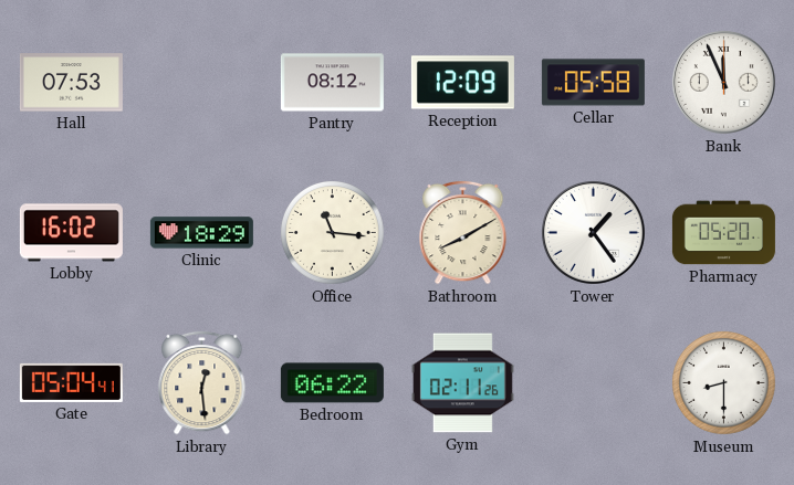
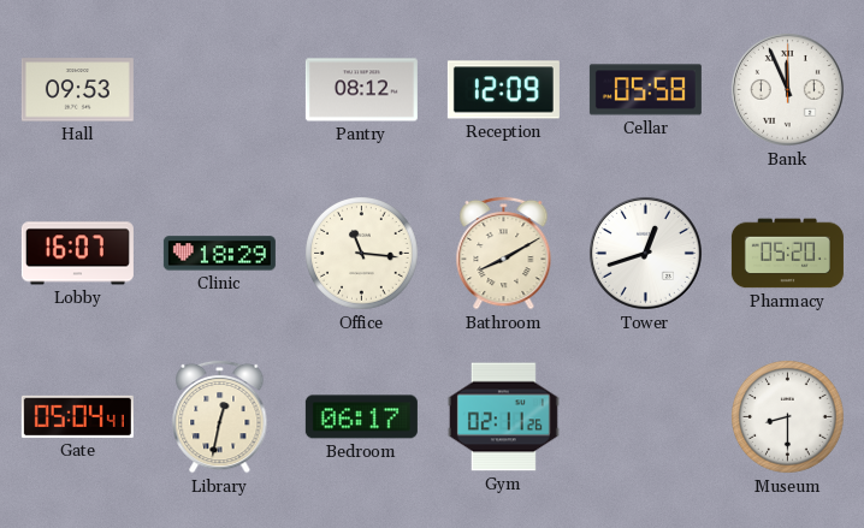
Hall: 07:53 -> 09:53
Lobby: 16:02 -> 16:07
Tower: 1:24 -> 12:42
Library: 12:29 -> 12:32
Bedroom: 06:22 -> 06:17
